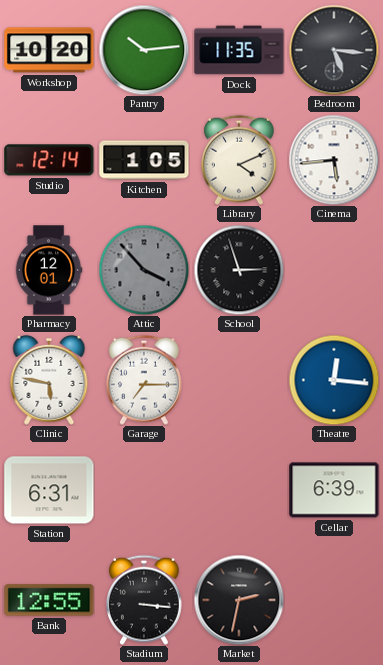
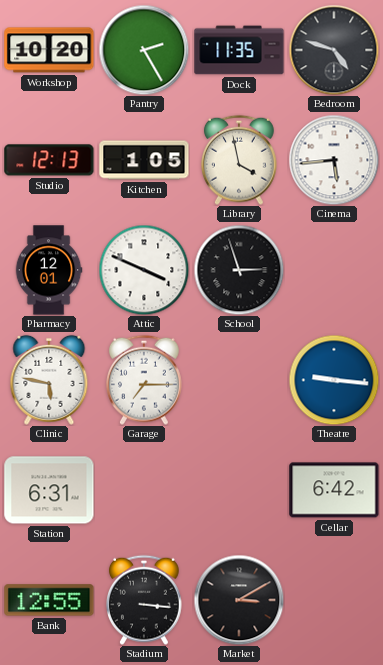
Pantry: 10:14 -> 2:25
Bedroom: 5:16 -> 4:48
Studio: 12:14 -> 12:13
Library: 4:11 -> 3:58
Attic: 3:53 -> 3:49
Attic dial: grey -> white
Theatre: 12:16 -> 9:16
Cellar: 6:39 -> 6:42
Market: 2:32 -> 3:10
